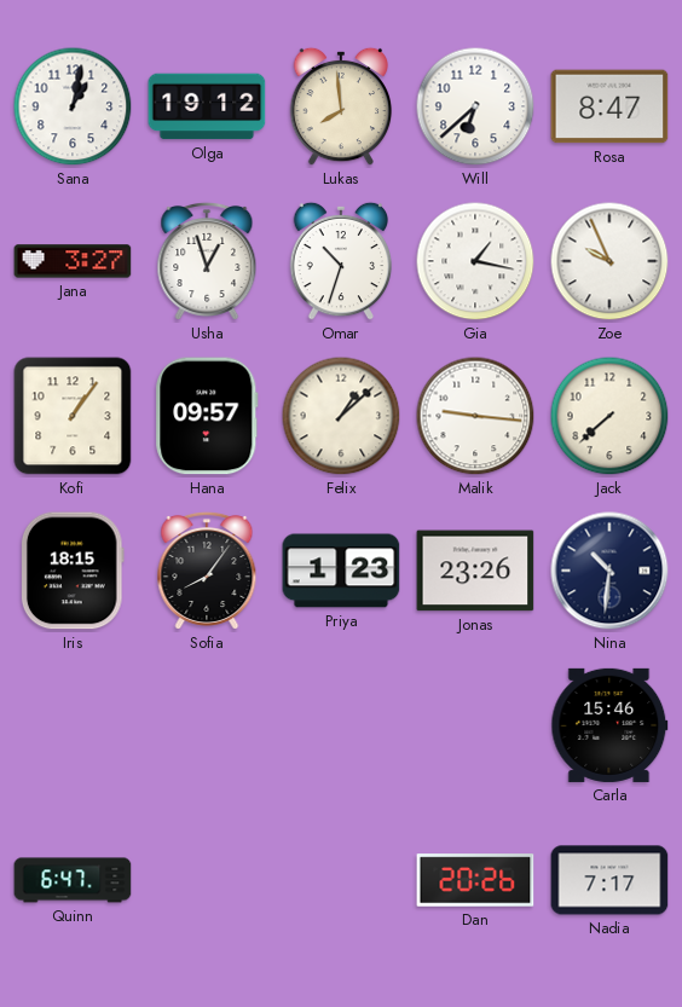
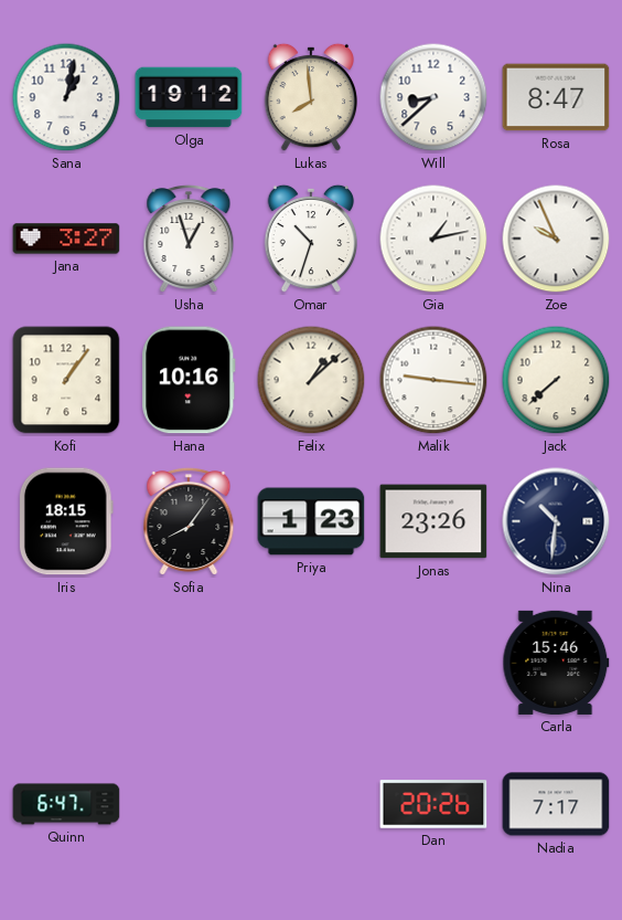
Will: 6:38 -> 8:38
Gia: 1:17 -> 1:13
Hana: 09:57 -> 10:16
